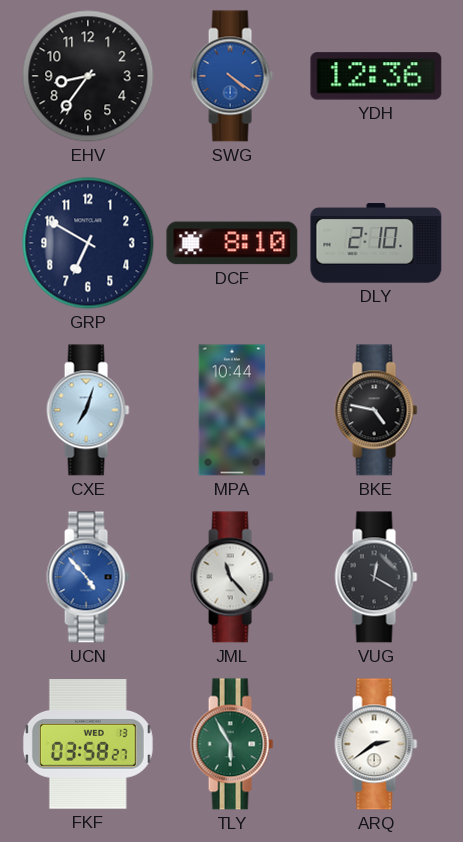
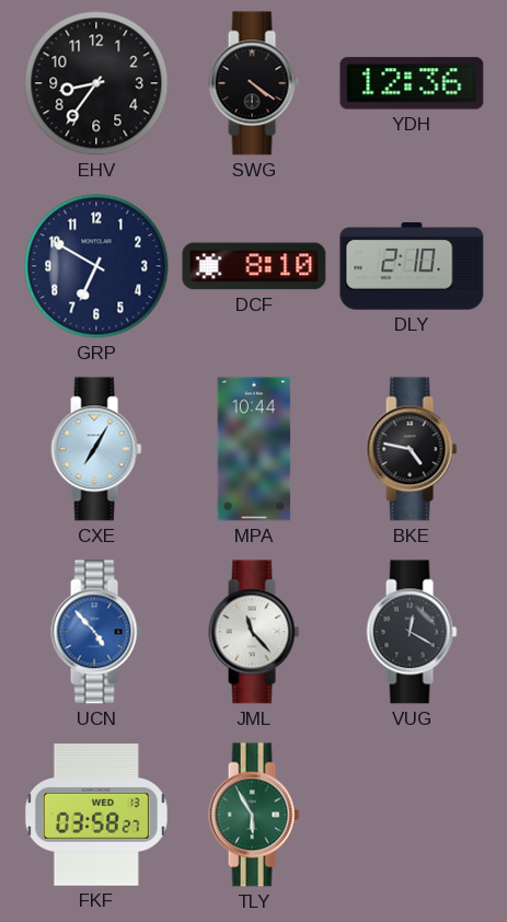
SWG dial: blue -> black
CXE: 7:03 -> 7:05
ARQ: 2:39 -> none
